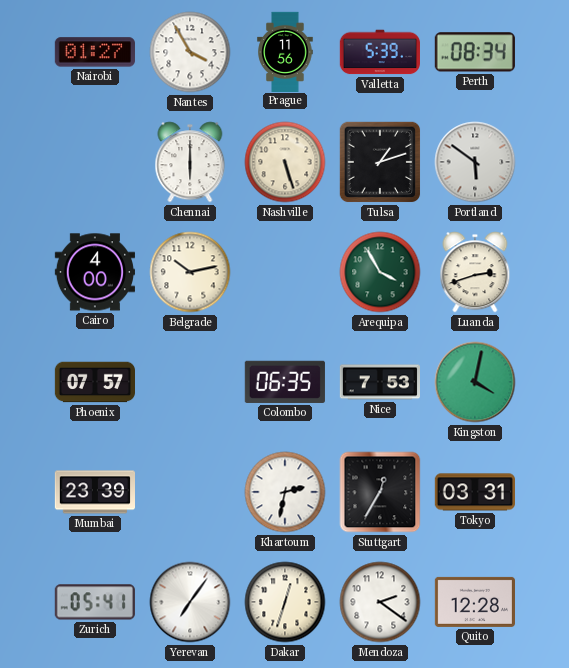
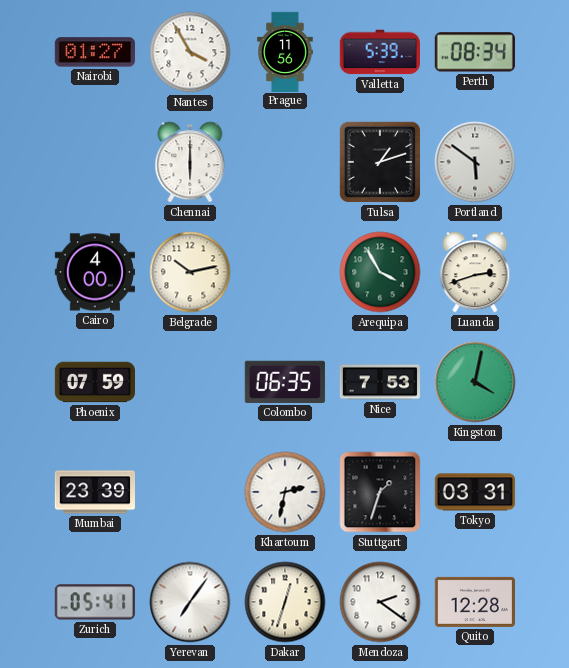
Nashville: 5:27 -> none
Phoenix: 07:57 -> 07:59
Stuttgart: 12:35 -> 1:33
